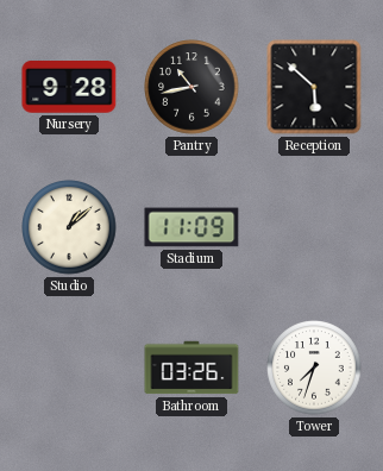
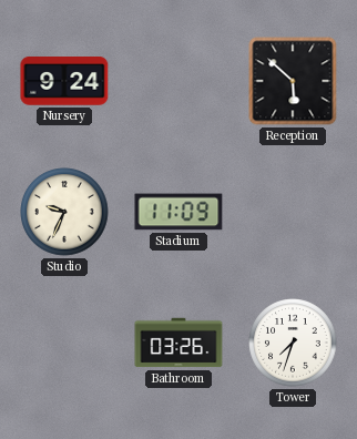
Nursery: 9:28 -> 9:24
Pantry: 10:43 -> none
Studio: 1:08 -> 9:34
